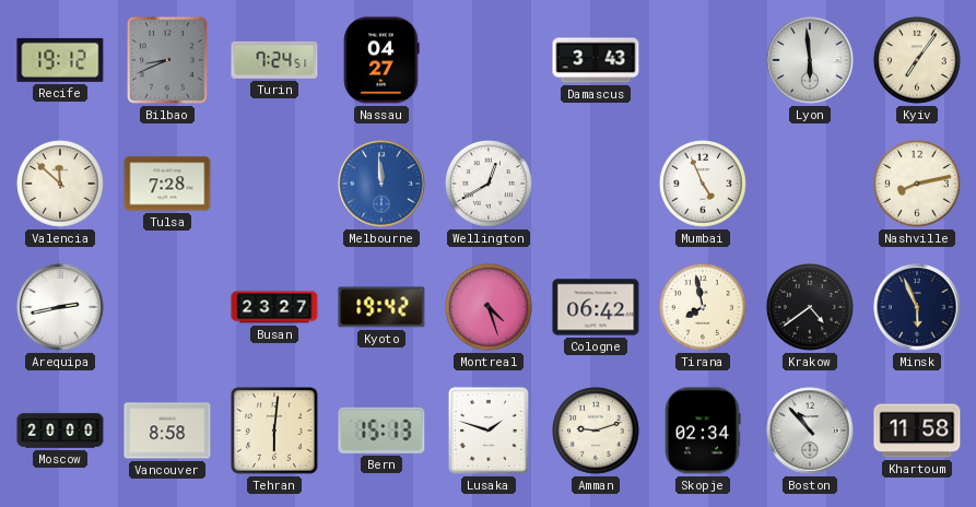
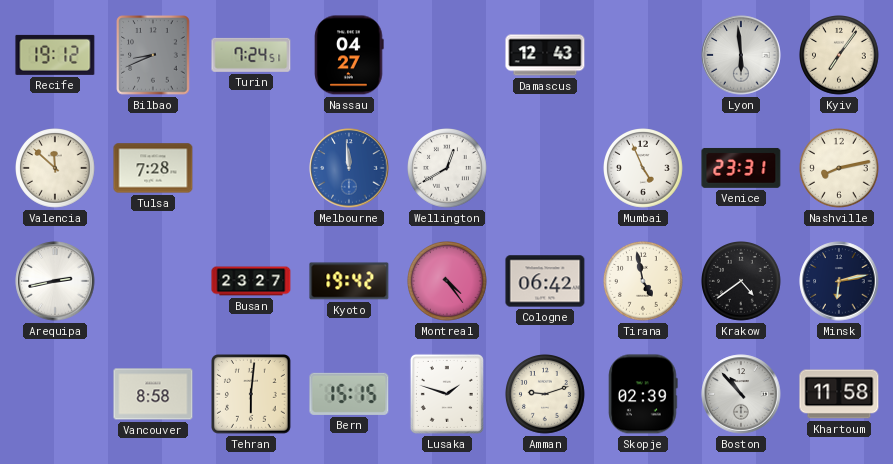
Damascus: 3:43 -> 12:43
Venice: none -> 23:31
Montreal: 4:27 -> 4:24
Tirana: 7:58 -> 4:58
Minsk: 5:56 -> 6:13
Moscow: 20:00 -> none
Bern: 15:13 -> 15:15
Skopje: 02:34 -> 02:39
